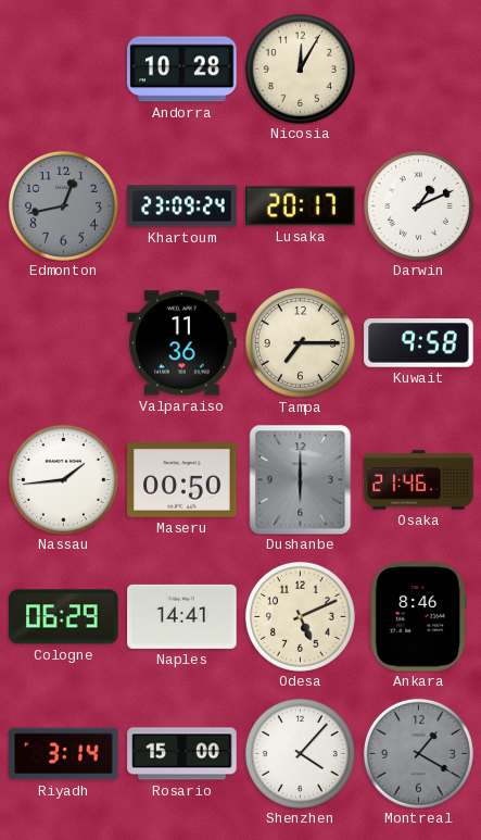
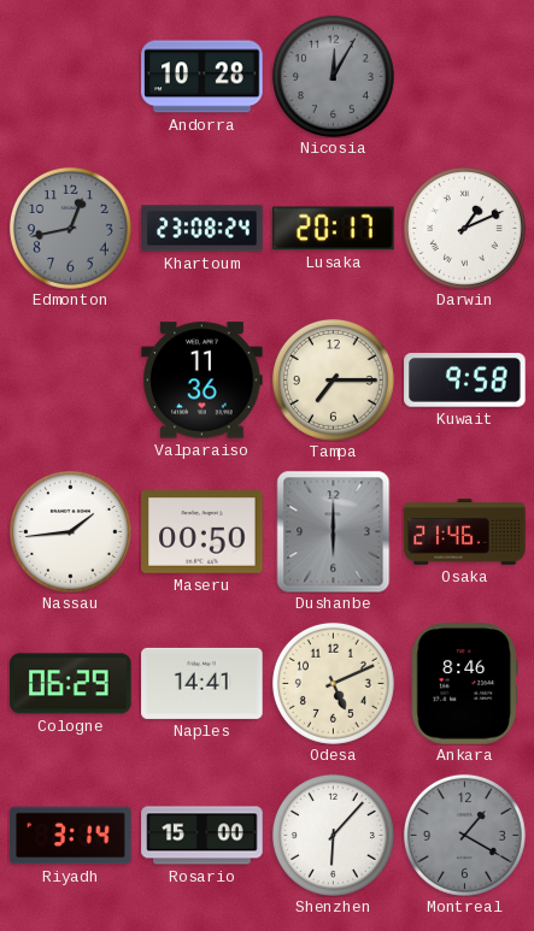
Nicosia dial: cream -> grey
Khartoum: 23:09 -> 23:08
Shenzhen: 4:07 -> 6:07
